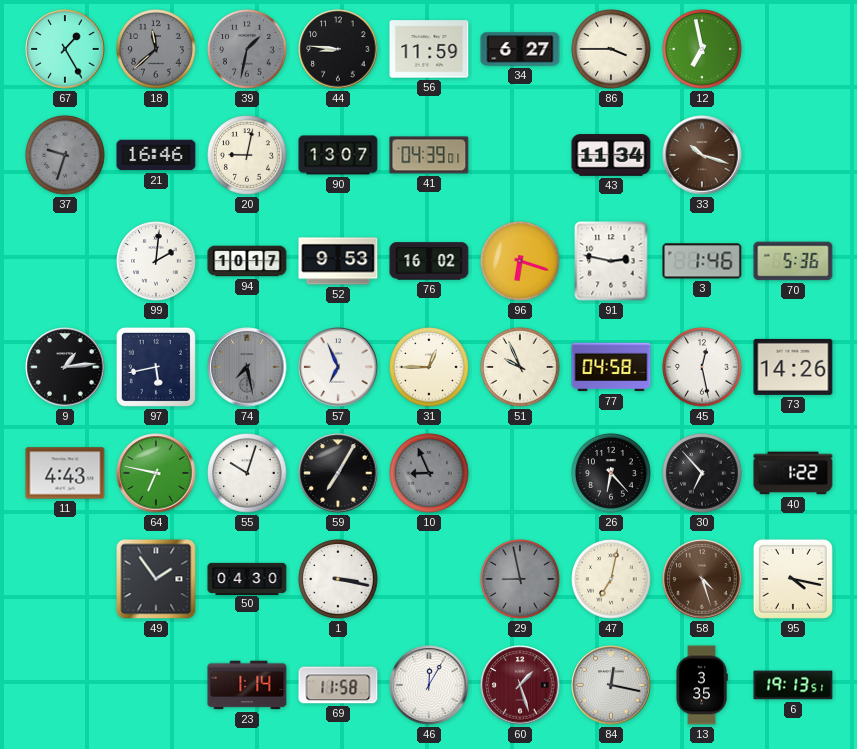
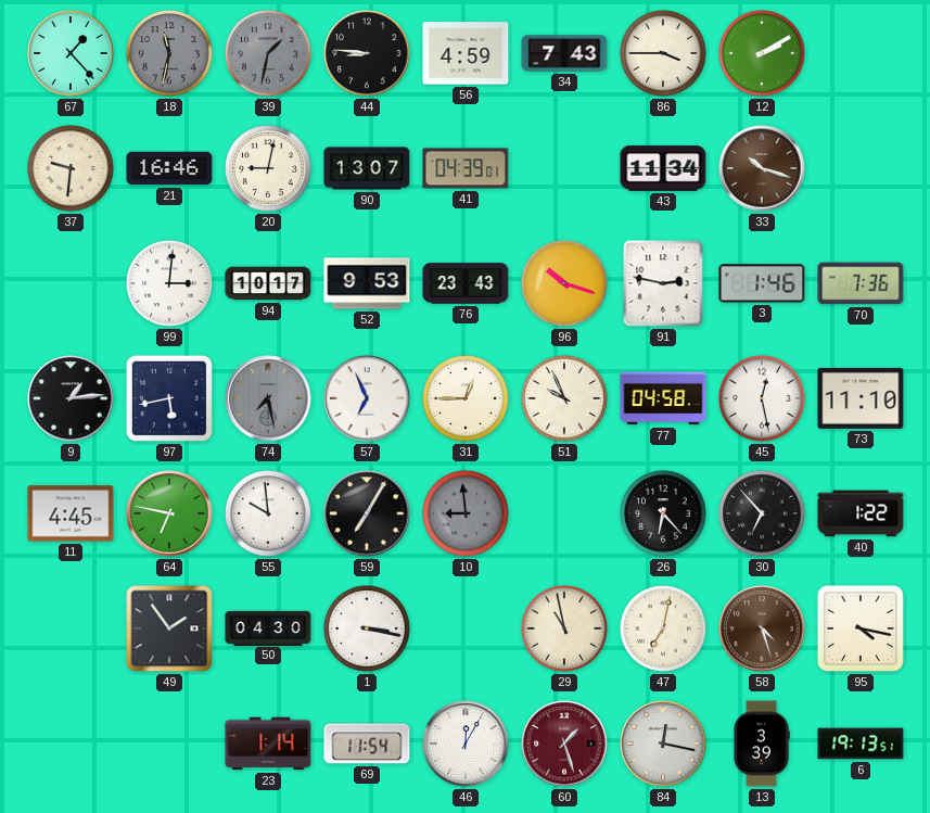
67: 1:25 -> 1:23
18: 11:38 -> 11:32
56: 11:59 -> 4:59
34: 6:27 -> 7:43
12: 6:58 -> 2:10
37: 9:33 -> 9:31
37 dial: grey -> cream
99: 2:01 -> 3:01
76: 16:02 -> 23:43
96: 6:18 -> 10:18
70: 5:36 -> 7:36
73: 14:26 -> 11:10
11: 4:43 -> 4:45
55: 10:03 -> 9:59
10: 8:56 -> 8:59
29: 8:58 -> 10:58
29 dial: grey -> cream
69: 11:58 -> 11:54
13: 3:35 -> 3:39
